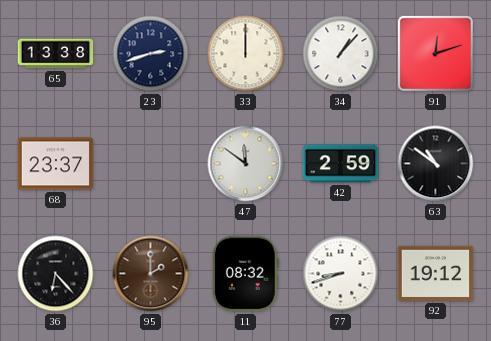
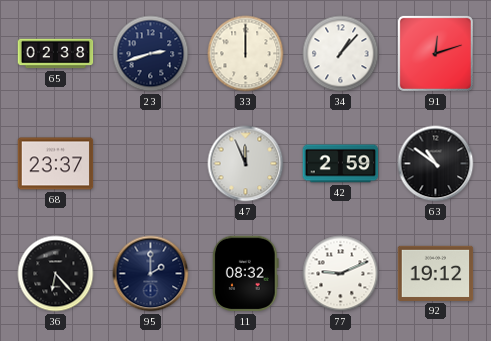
65: 13:38 -> 02:38
47: 11:51 -> 11:56
95 dial: brown -> navy
77: 8:42 -> 9:11
